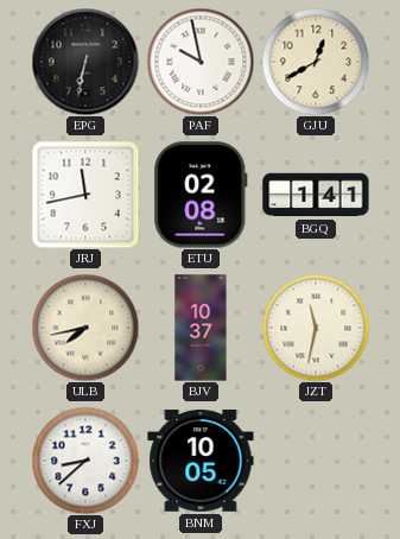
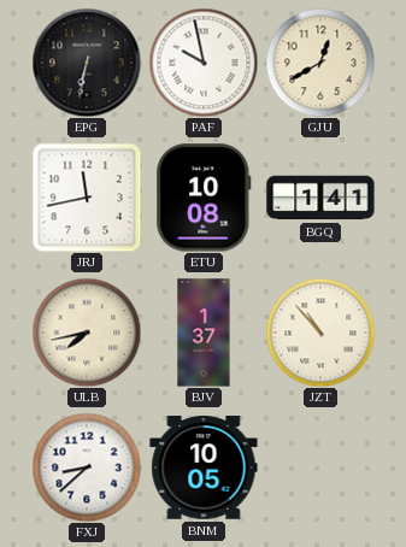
ETU: 02:08 -> 10:08
BJV: 10:37 -> 1:37
JZT: 11:32 -> 10:53
